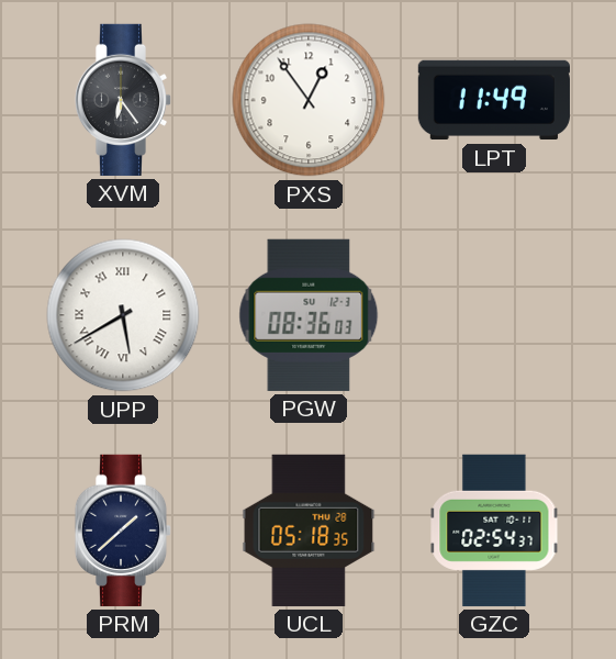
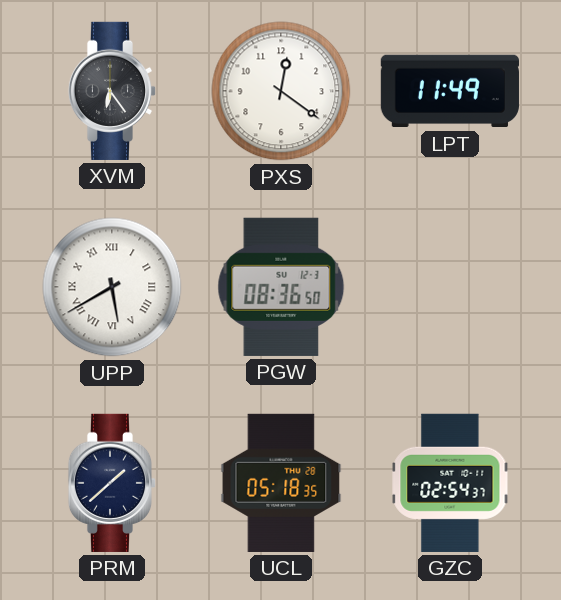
PXS: 12:54 -> 12:21
PGW: 08:36:03 -> 08:36:50
